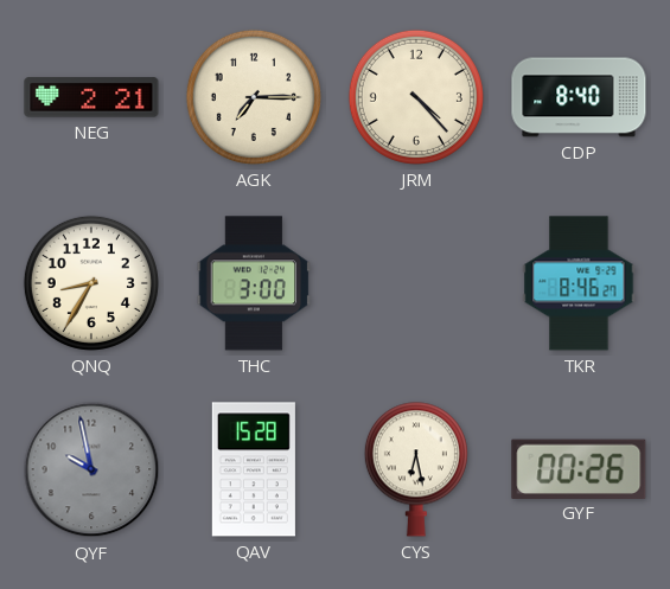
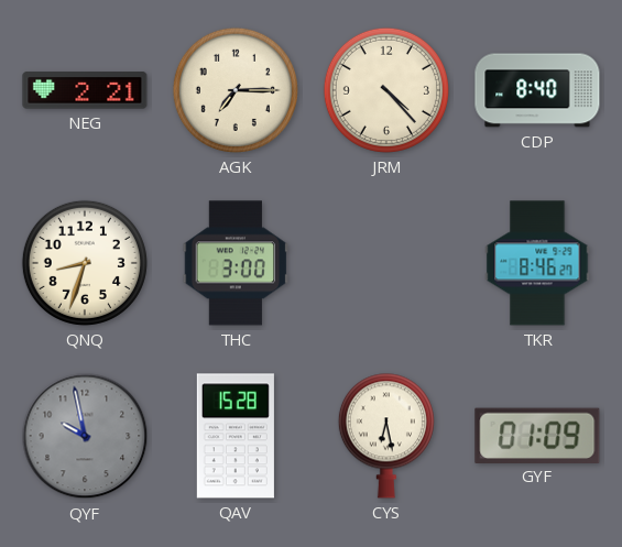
QNQ: 8:35 -> 8:33
GYF: 00:26 -> 01:09
